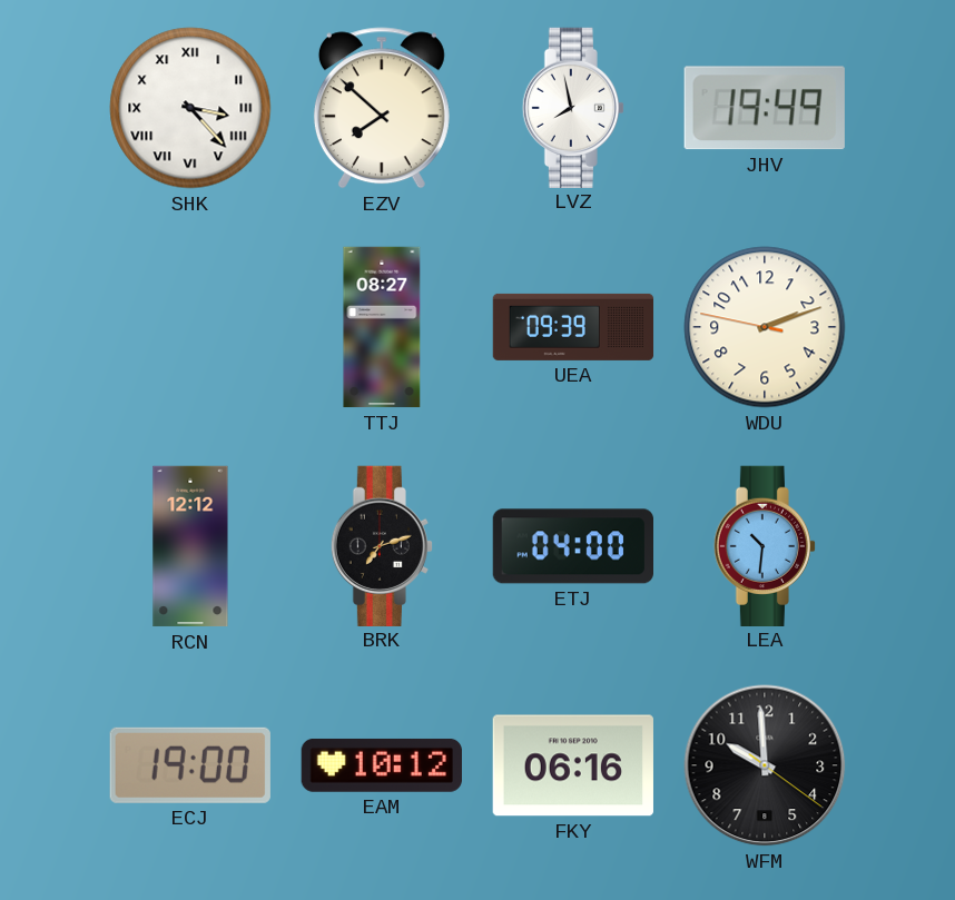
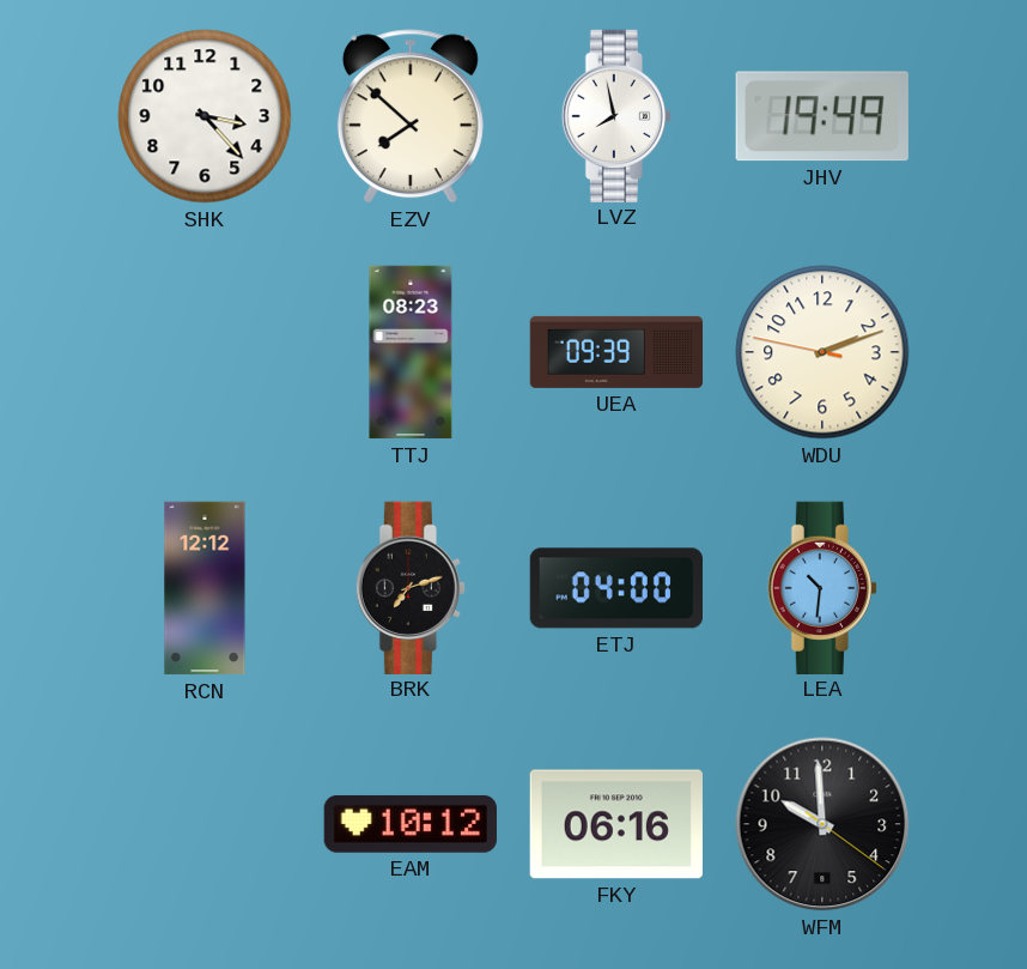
SHK numerals: Roman -> Arabic
TTJ: 08:27 -> 08:23
ECJ: 19:00 -> none
